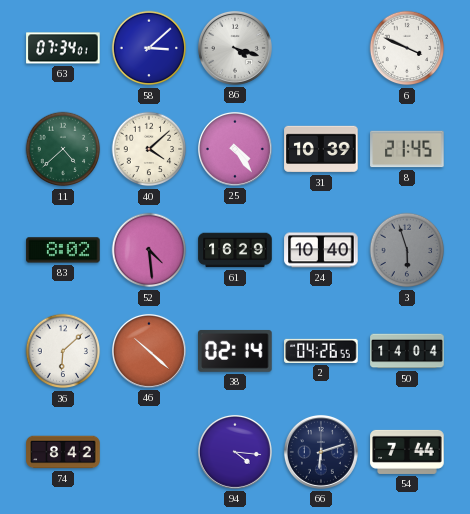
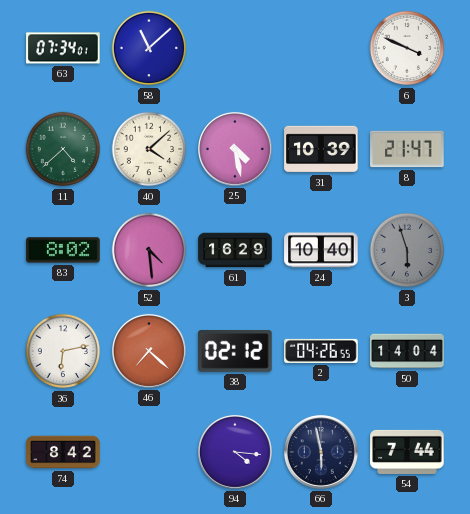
58: 3:08 -> 11:08
86: 4:18 -> none
25: 4:24 -> 4:28
8: 21:45 -> 21:47
36: 6:08 -> 6:13
46: 10:22 -> 7:22
38: 02:14 -> 02:12
66: 6:12 -> 5:58
